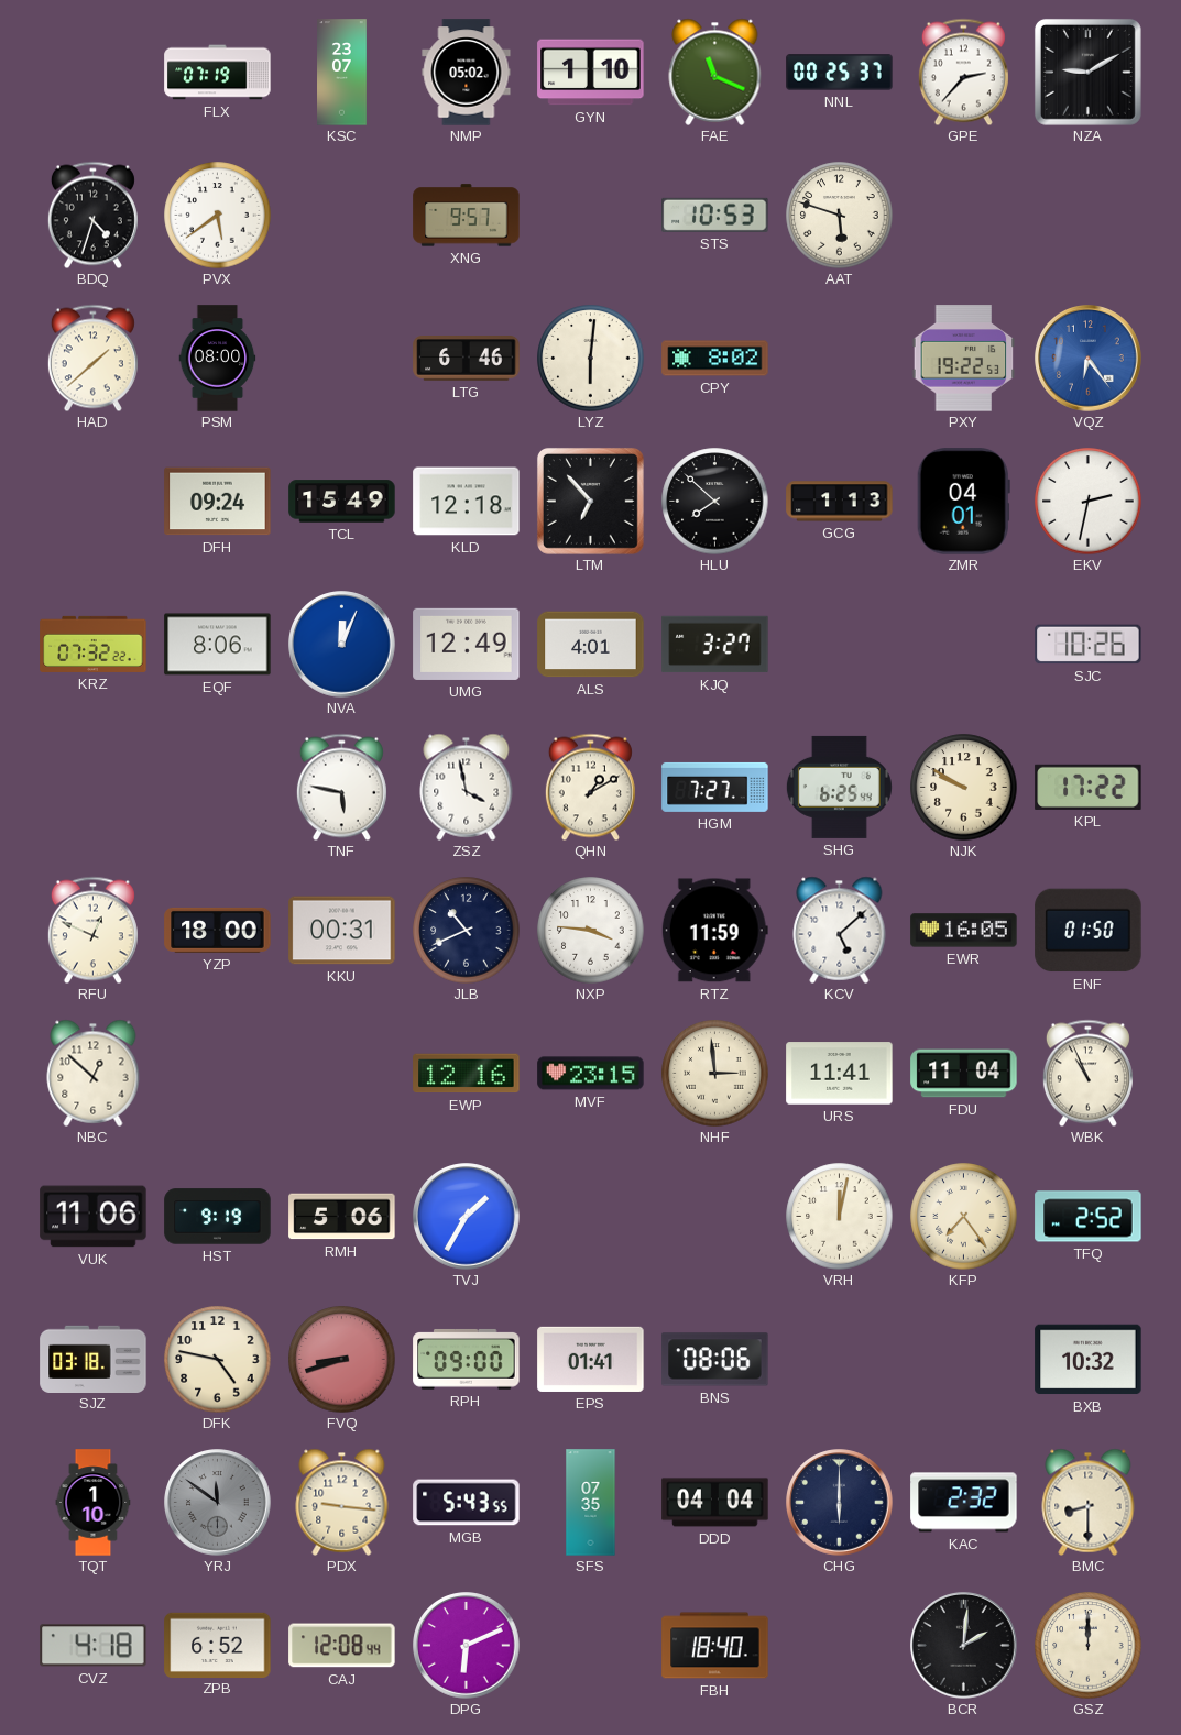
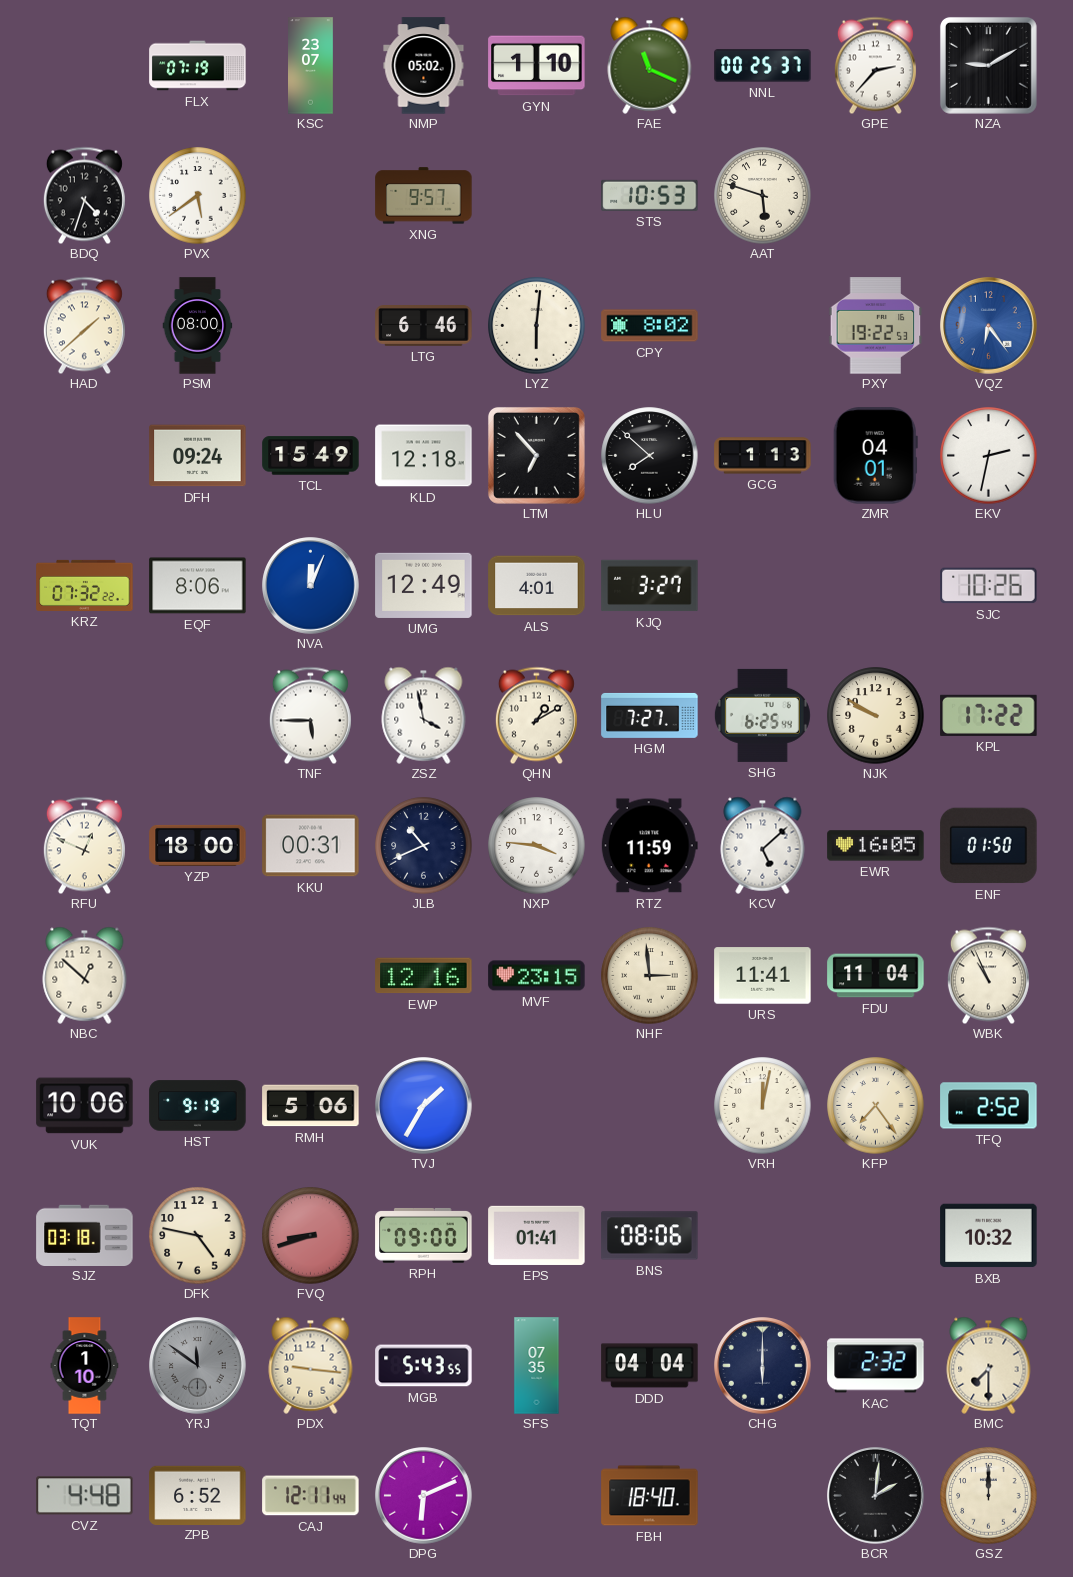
TNF: 5:47 -> 5:45
VUK: 11:06 -> 10:06
BMC: 8:30 -> 7:30
CVZ: 4:18 -> 4:48
CAJ: 12:08 -> 12:11
